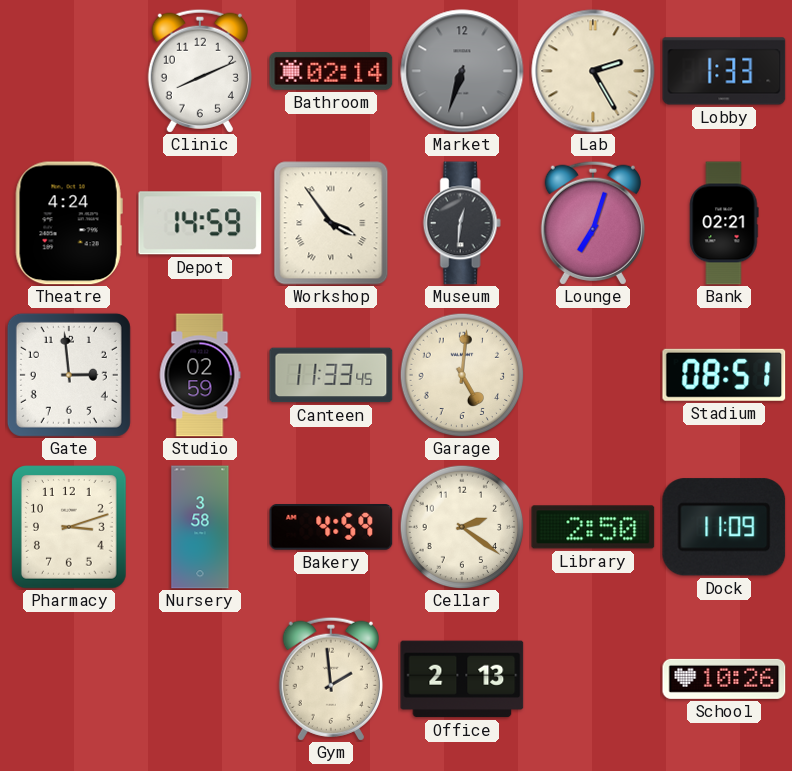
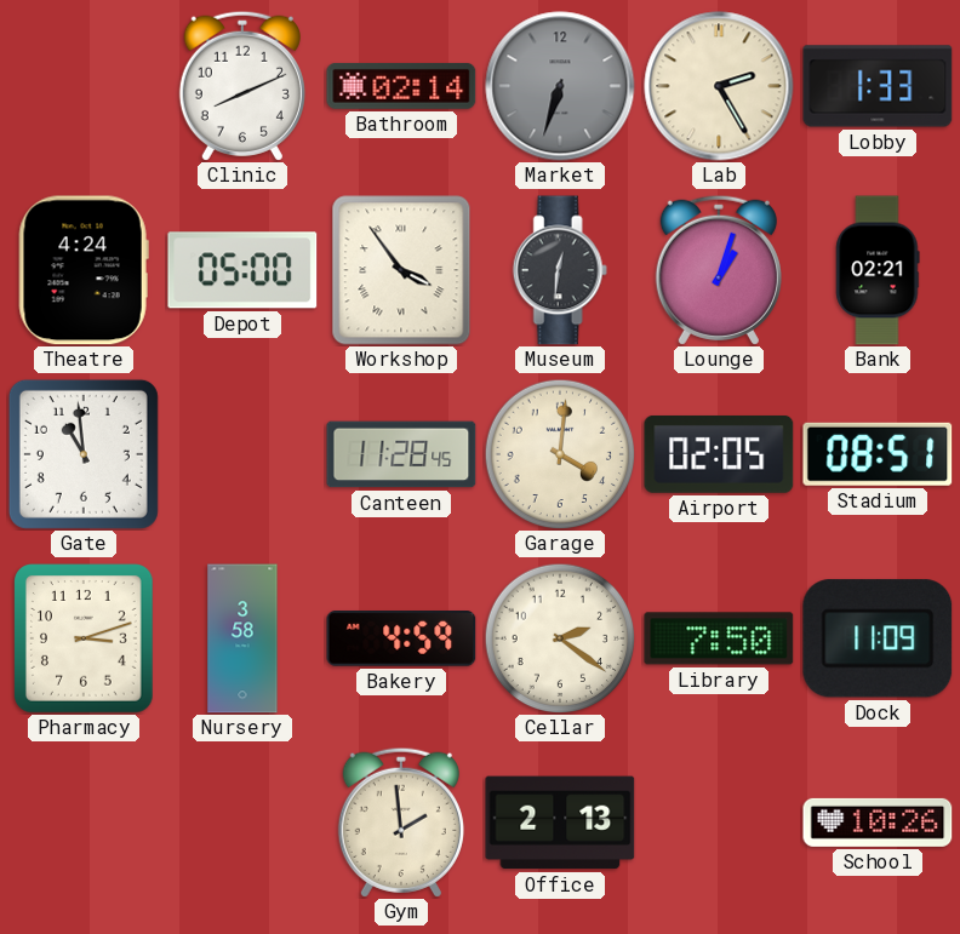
Depot: 14:59 -> 05:00
Lounge: 7:03 -> 1:03
Gate: 2:59 -> 10:59
Studio: 02:59 -> none
Canteen: 11:33 -> 11:28
Garage: 5:01 -> 4:01
Airport: none -> 02:05
Library: 2:50 -> 7:50
